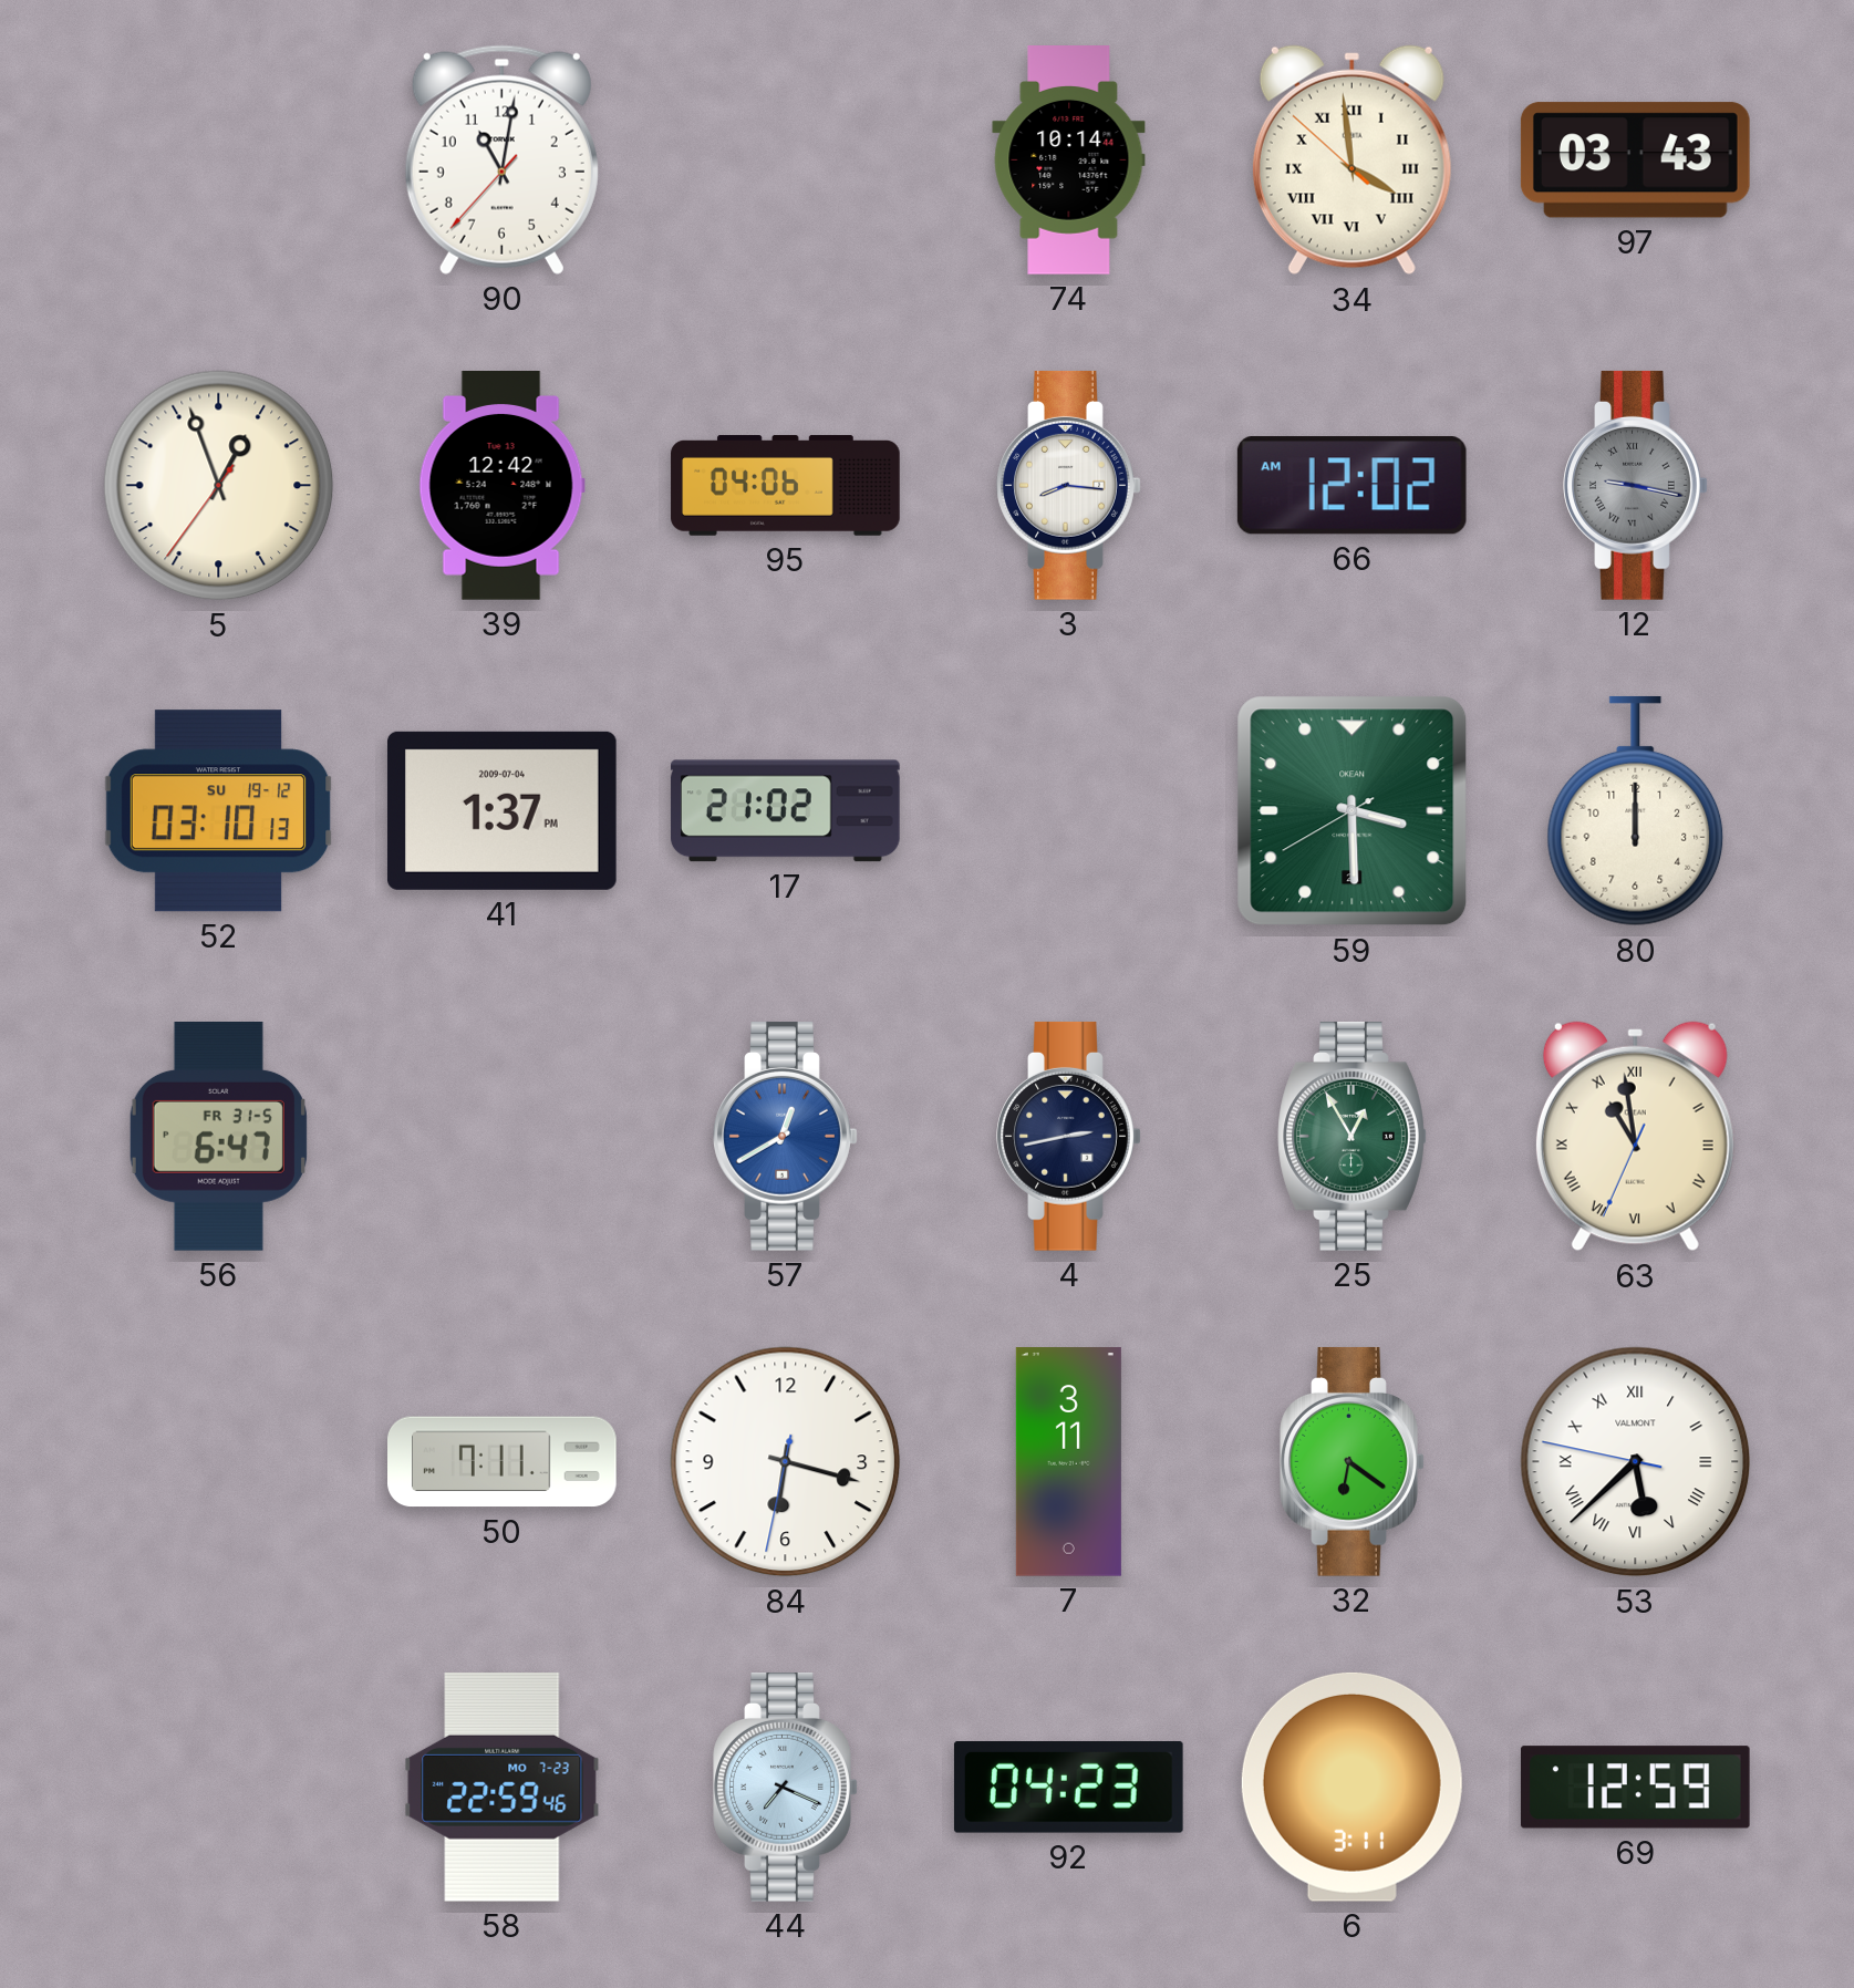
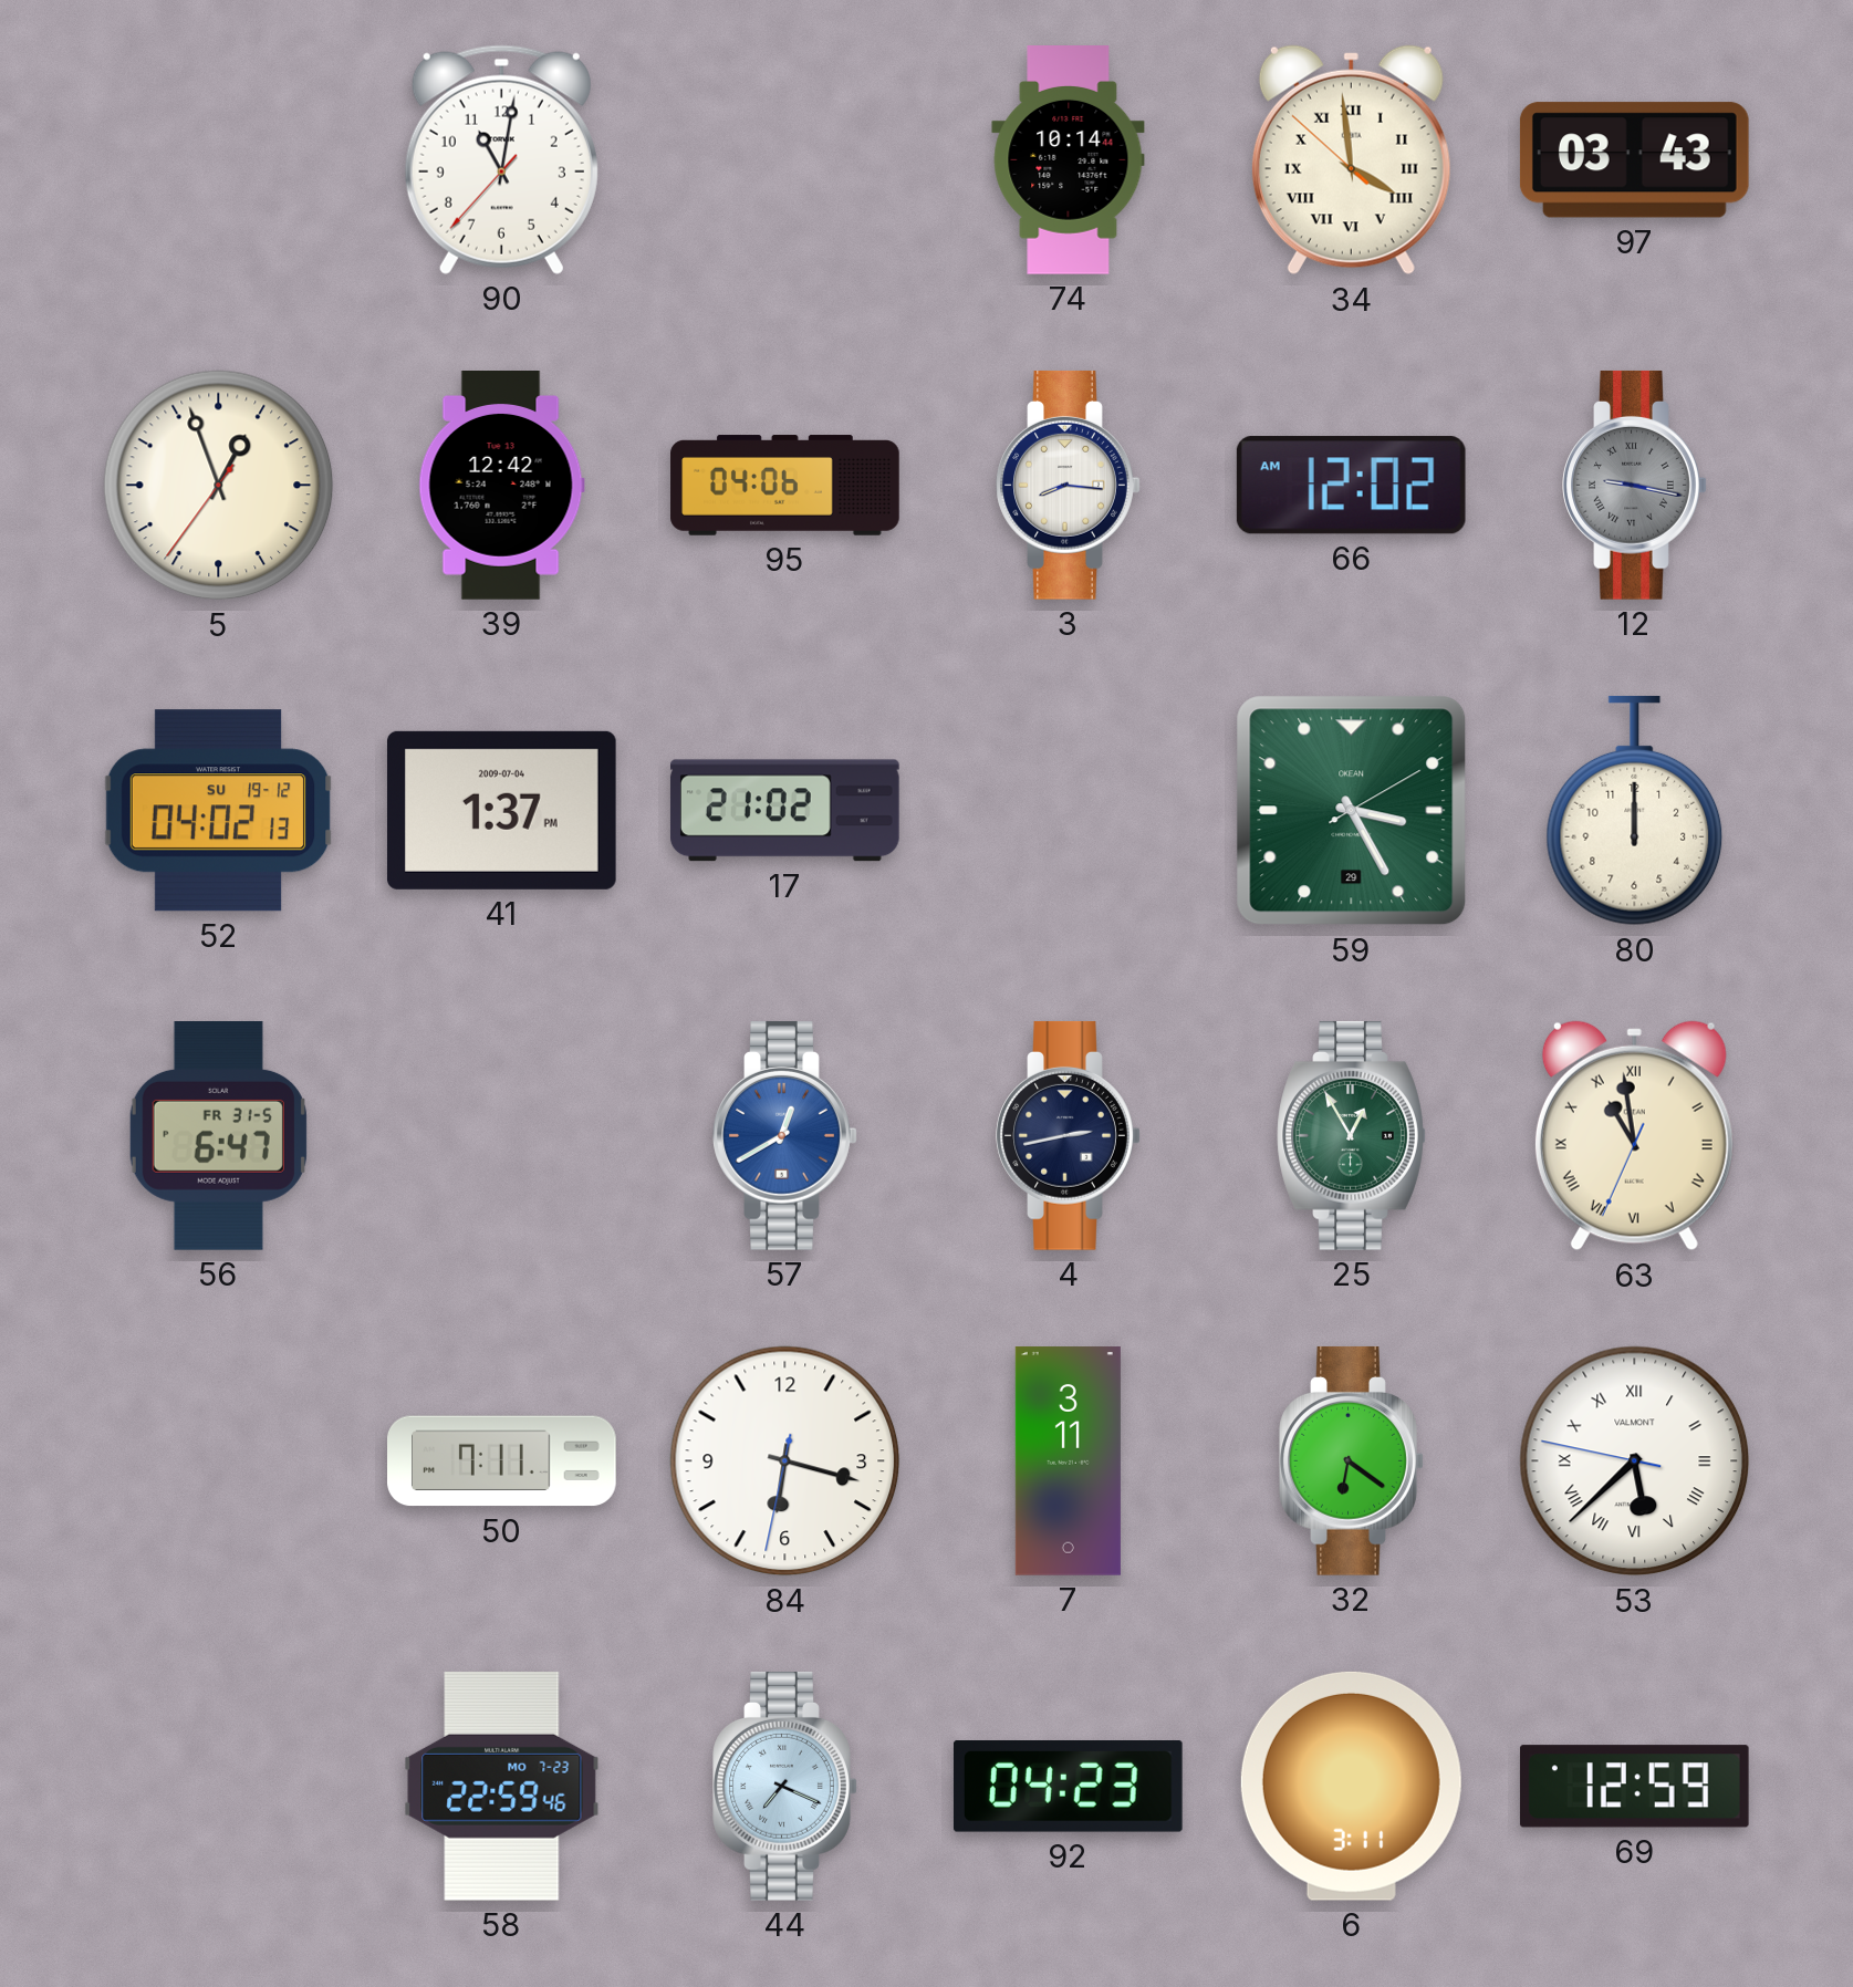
52: 03:10 -> 04:02
59: 3:29 -> 3:25
